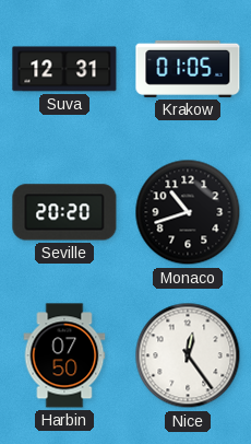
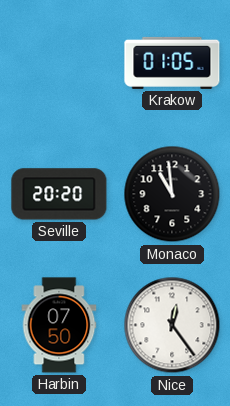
Suva: 12:31 -> none
Monaco: 10:42 -> 10:59
